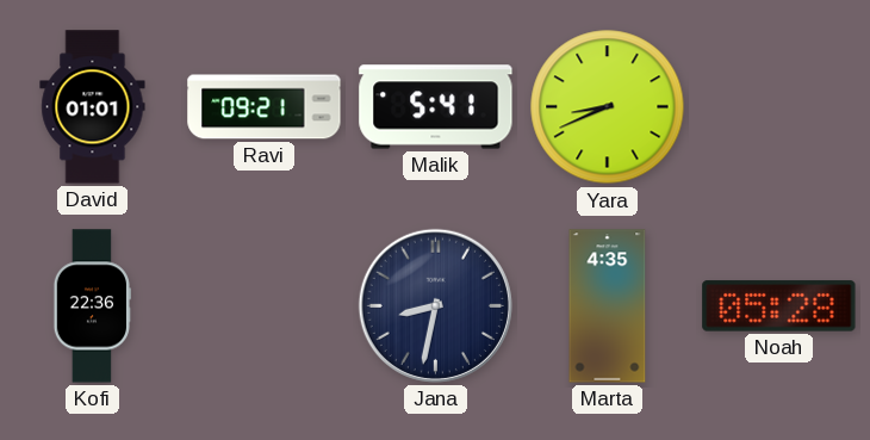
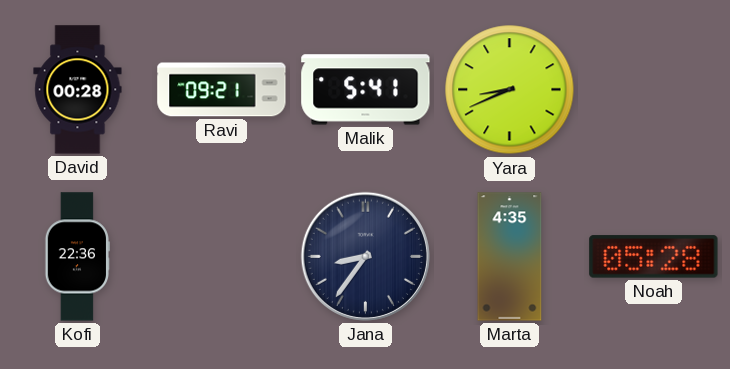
David: 01:01 -> 00:28
Jana: 8:32 -> 8:36
